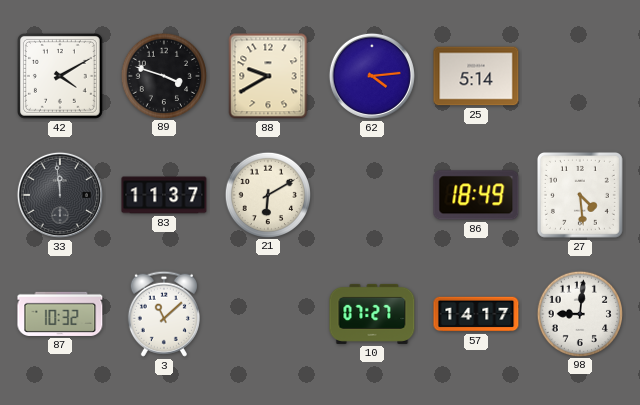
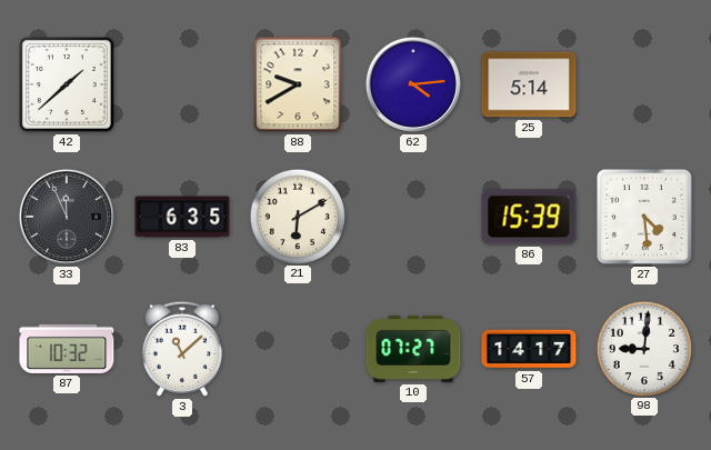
42: 4:10 -> 1:38
89: 3:48 -> none
33: 11:59 -> 11:56
83: 11:37 -> 6:35
86: 18:49 -> 15:39
